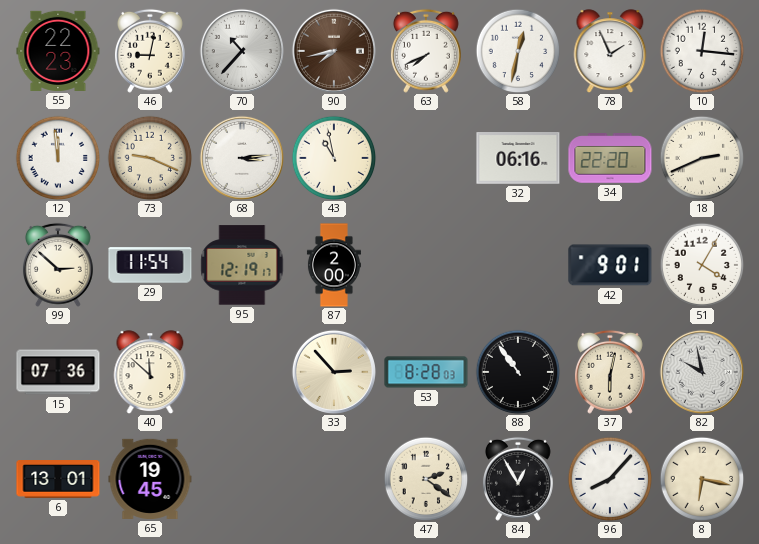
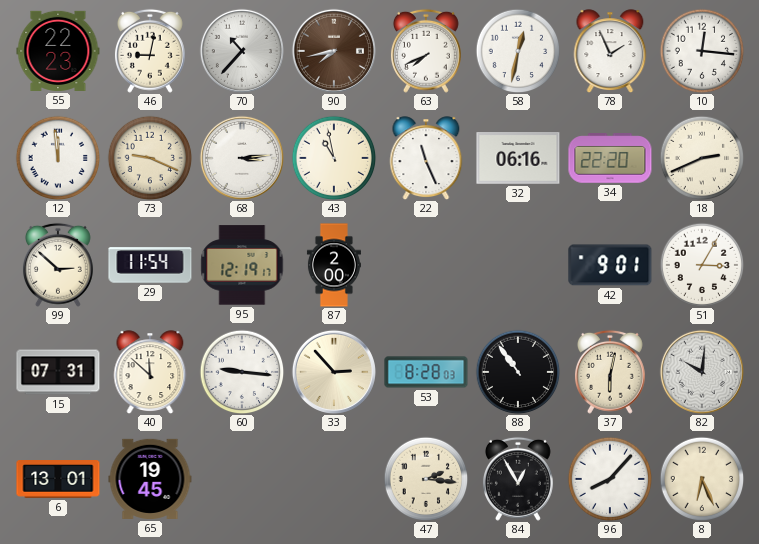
22: none -> 11:26
51: 4:05 -> 3:05
15: 07:36 -> 07:31
60: none -> 9:16
82: 9:58 -> 10:01
47: 2:21 -> 2:16
8: 6:17 -> 6:26
